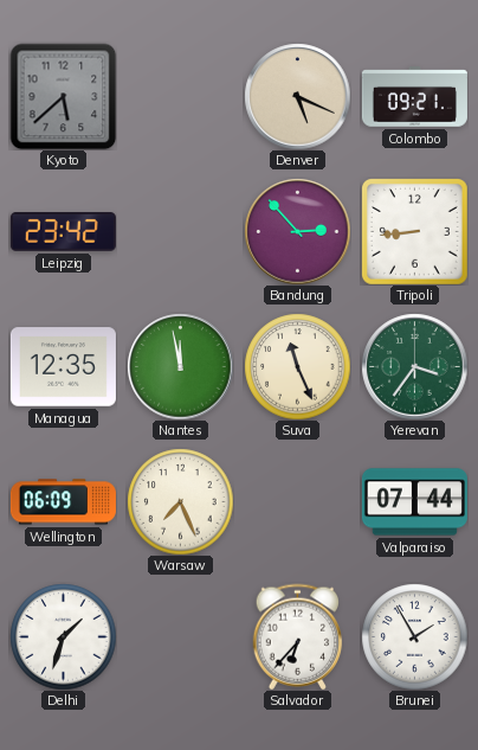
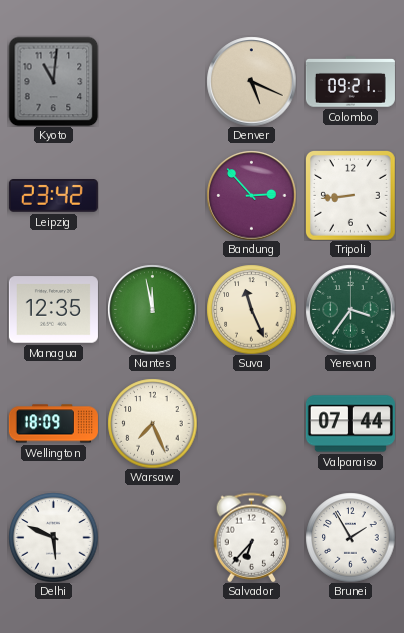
Kyoto: 5:38 -> 11:01
Wellington: 06:09 -> 18:09
Delhi: 1:33 -> 5:49
